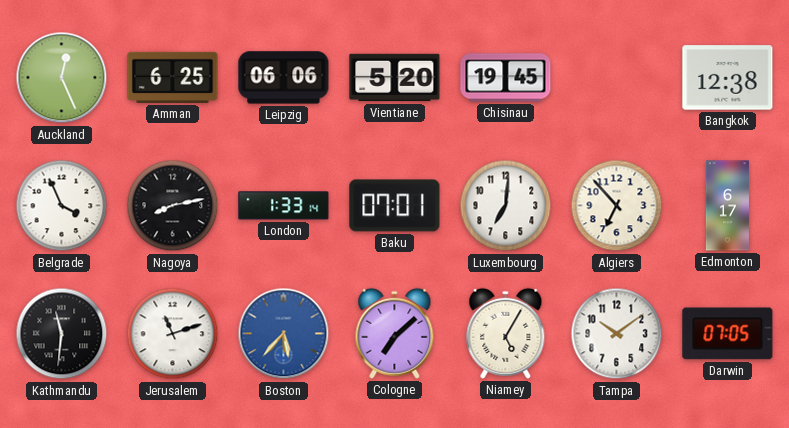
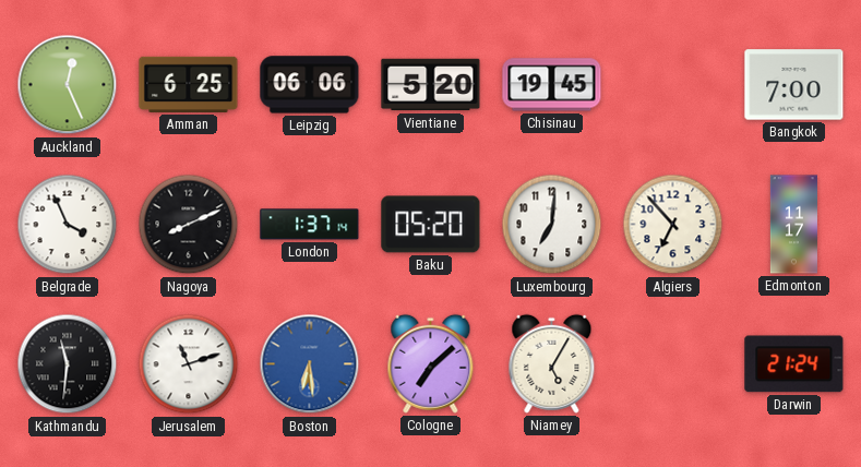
Bangkok: 12:38 -> 7:00
Nagoya: 8:13 -> 8:11
London: 1:33 -> 1:37
Baku: 07:01 -> 05:20
Edmonton: 6:17 -> 11:17
Boston: 5:37 -> 6:29
Tampa: 10:09 -> none
Darwin: 07:05 -> 21:24
